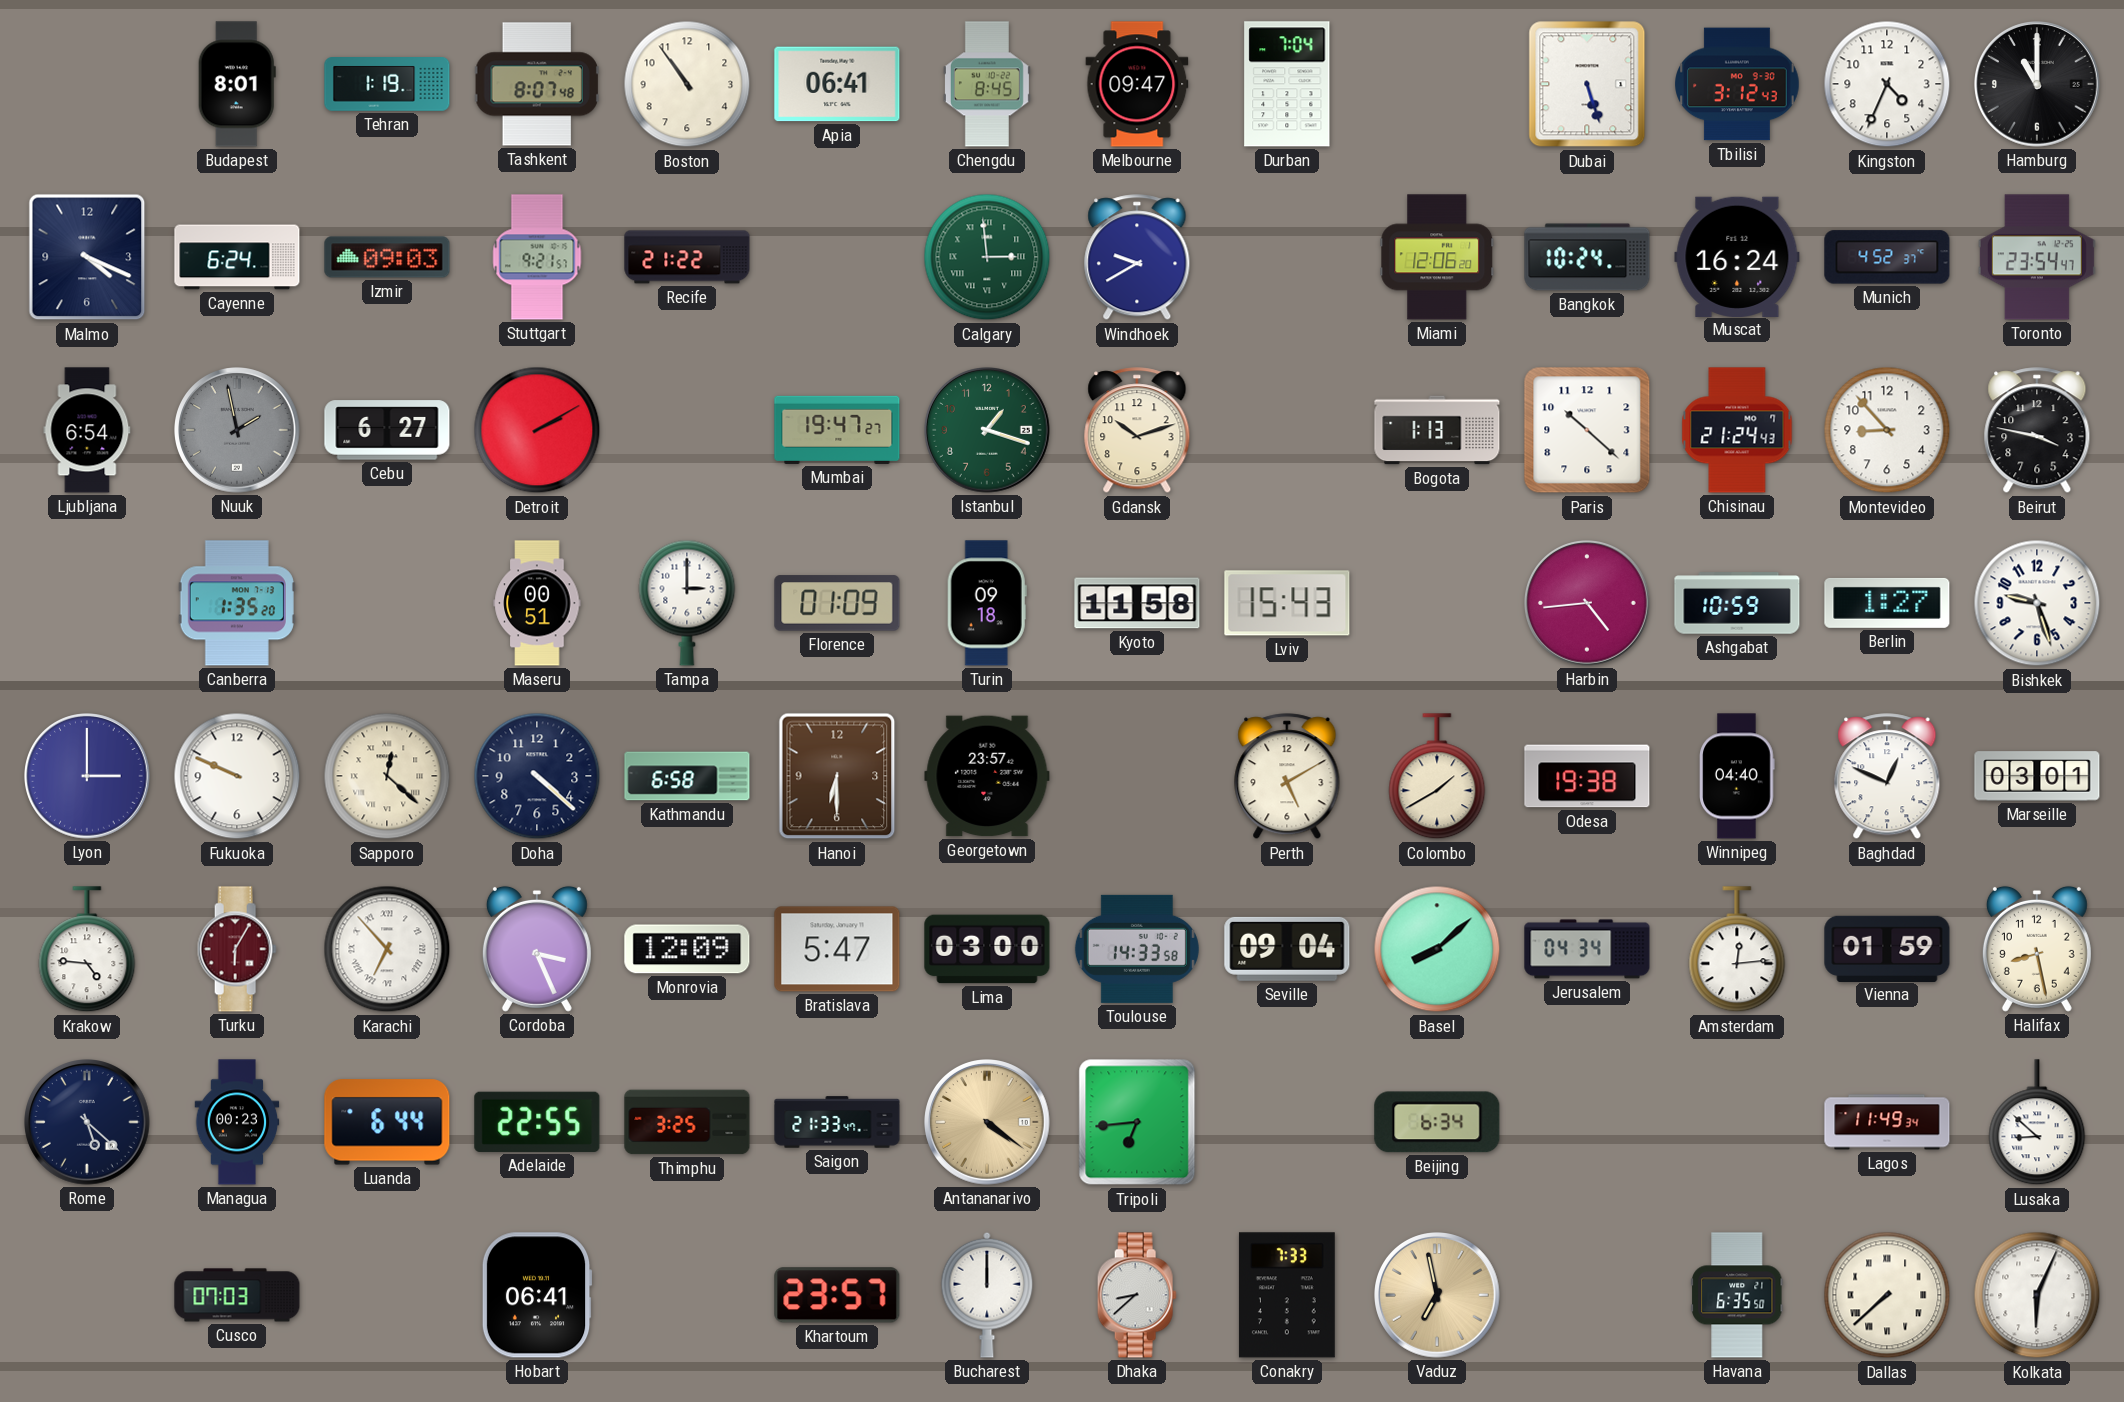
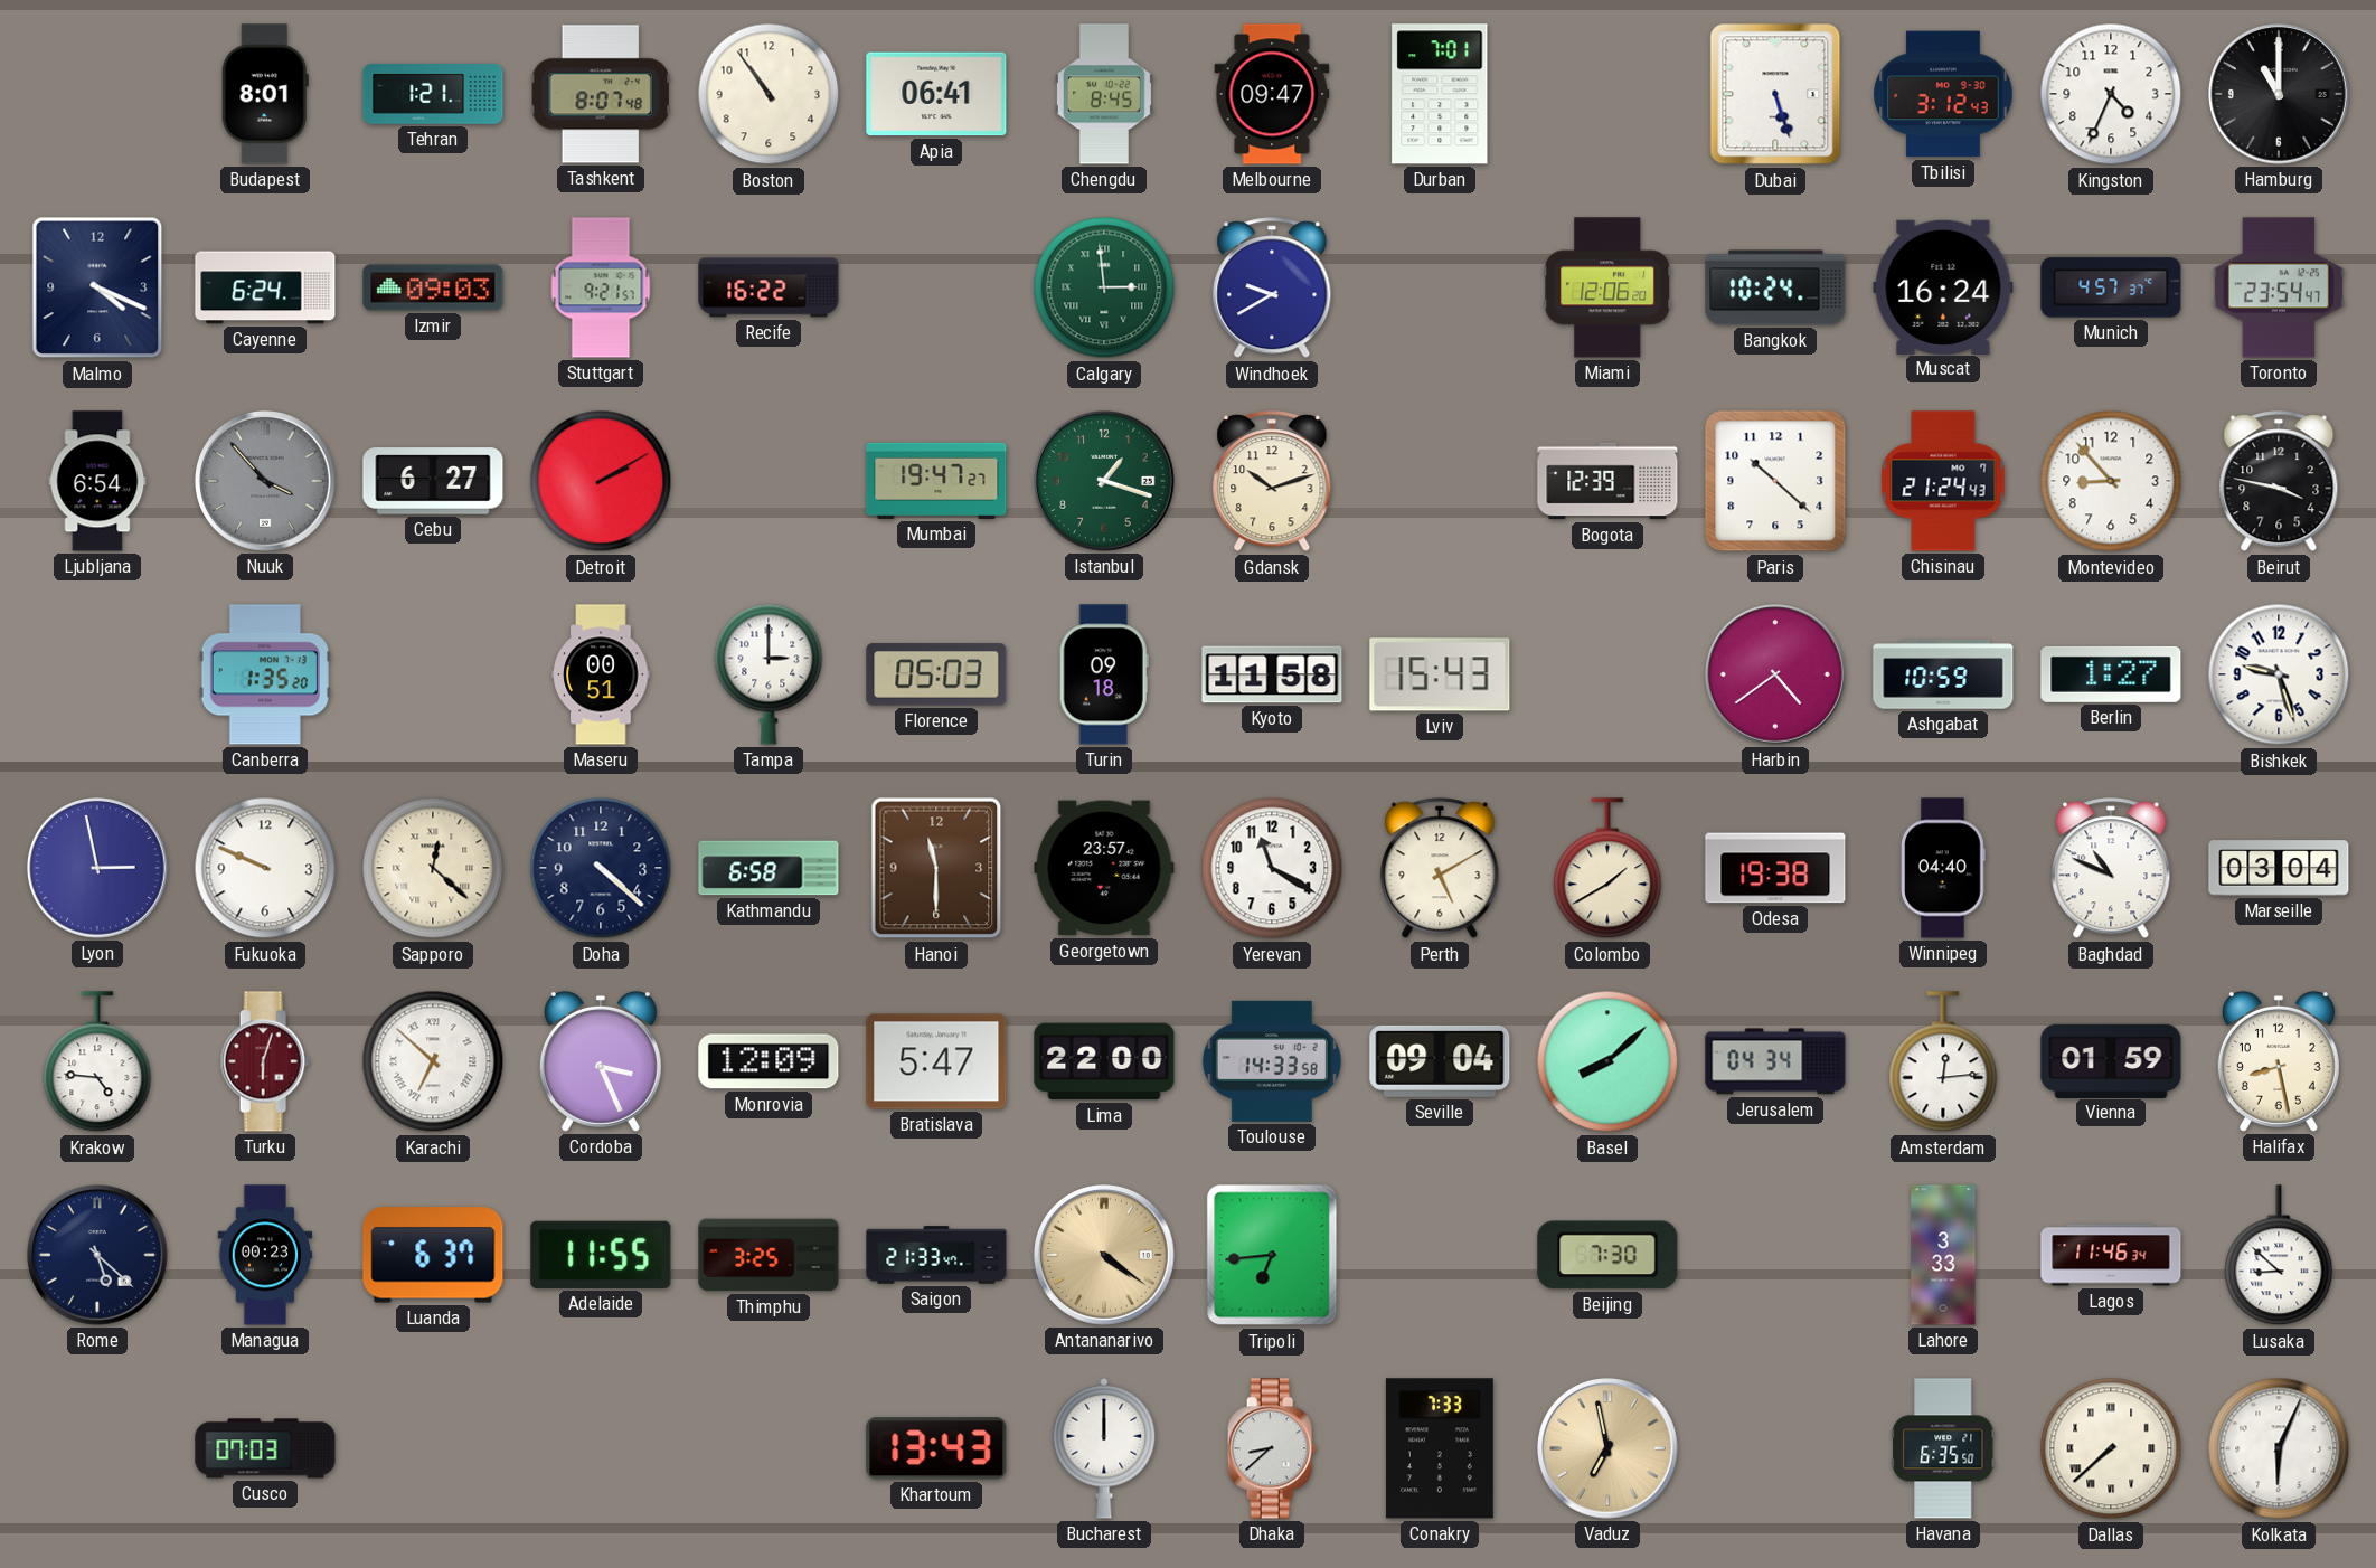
Tehran: 1:19 -> 1:21
Durban: 7:04 -> 7:01
Recife: 21:22 -> 16:22
Munich: 4:52 -> 4:57
Nuuk: 1:58 -> 3:53
Bogota: 1:13 -> 12:39
Florence: 01:09 -> 05:03
Harbin: 4:44 -> 4:39
Lyon: 3:00 -> 2:58
Hanoi: 6:30 -> 11:30
Yerevan: none -> 11:20
Baghdad: 12:49 -> 10:49
Marseille: 03:01 -> 03:04
Turku: 6:05 -> 6:03
Karachi: 6:53 -> 6:52
Lima: 03:00 -> 22:00
Luanda: 6:44 -> 6:37
Adelaide: 22:55 -> 11:55
Beijing: 6:34 -> 7:30
Lahore: none -> 3:33
Lagos: 11:49 -> 11:46
Hobart: 06:41 -> none
Khartoum: 23:57 -> 13:43
